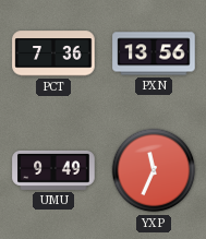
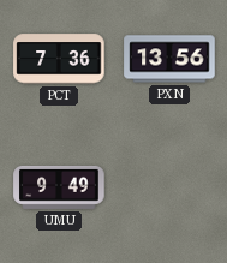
YXP: 11:34 -> none
